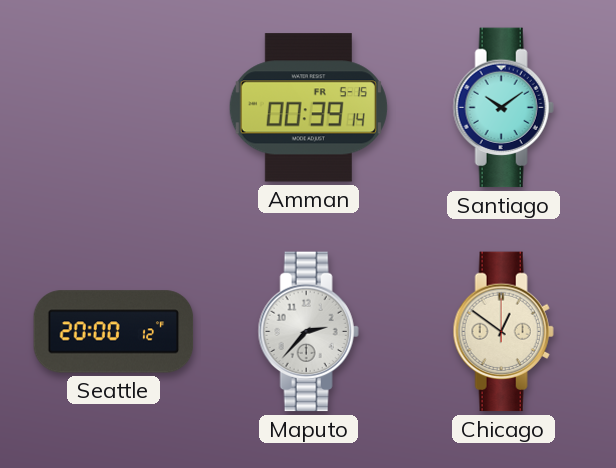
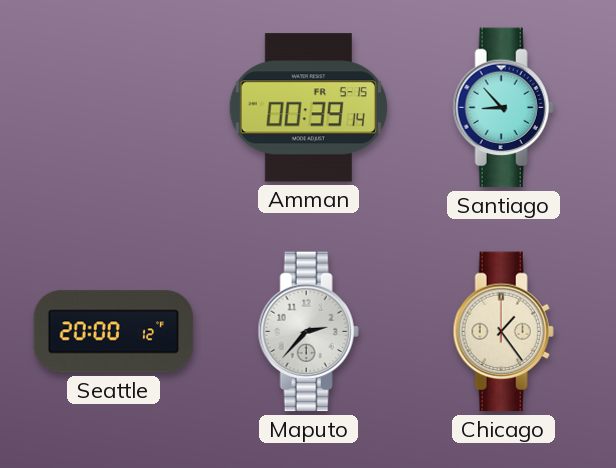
Santiago: 10:09 -> 8:53
Chicago: 12:51 -> 1:24
